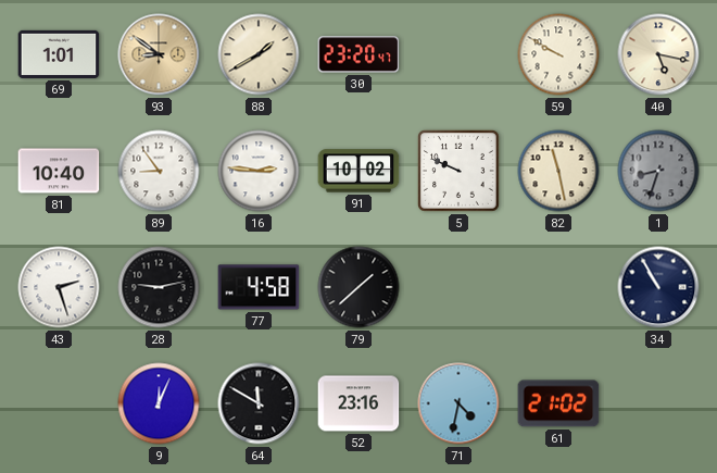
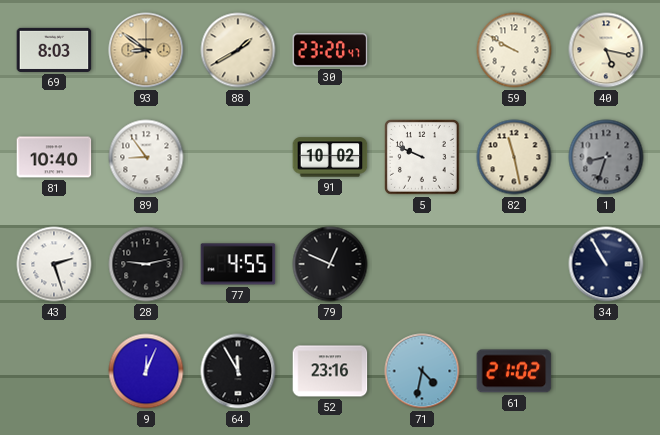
69: 1:01 -> 8:03
16: 2:46 -> none
77: 4:58 -> 4:55
79: 1:38 -> 12:49
64: 11:50 -> 11:55
